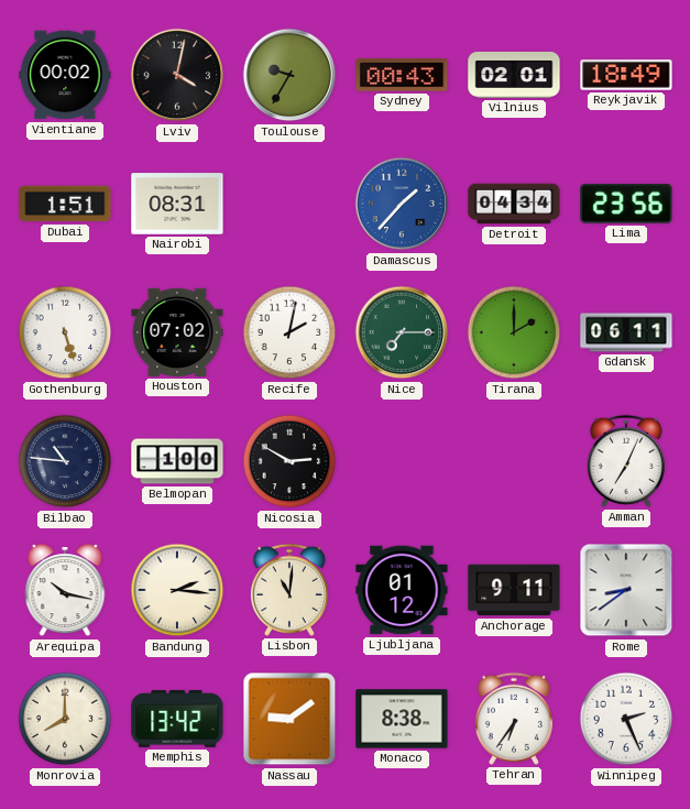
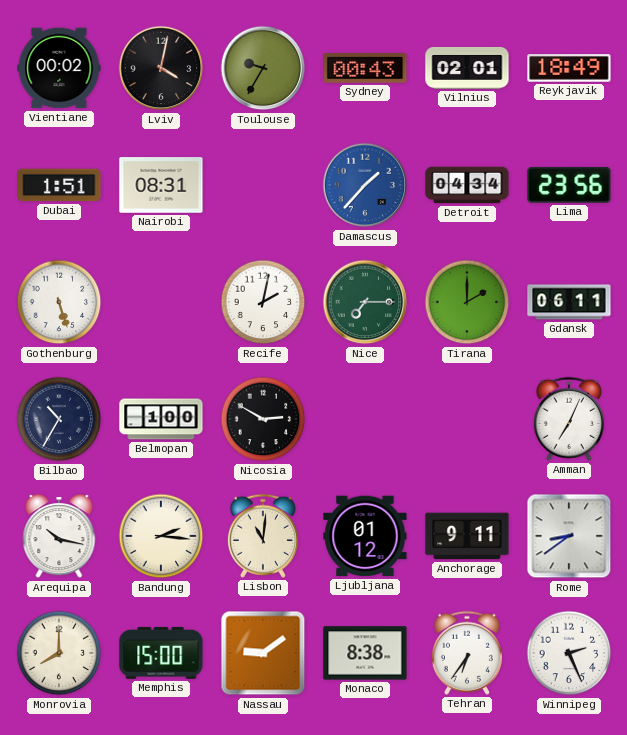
Houston: 07:02 -> none
Bilbao: 10:46 -> 10:35
Memphis: 13:42 -> 15:00
